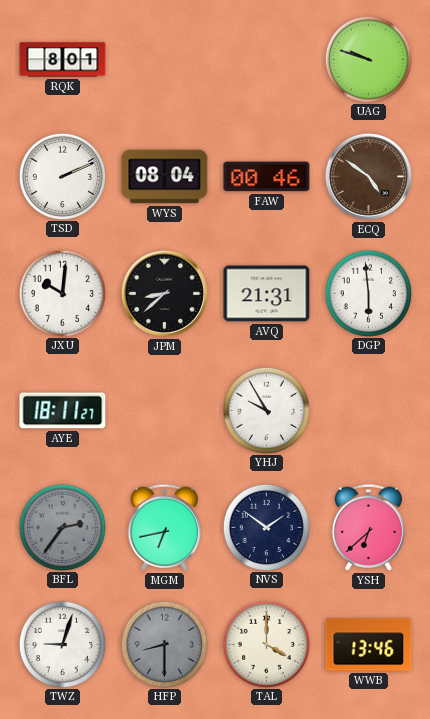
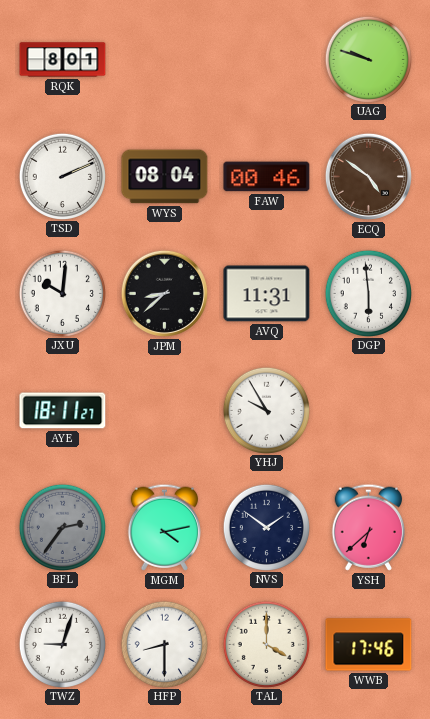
AVQ: 21:31 -> 11:31
MGM: 6:43 -> 4:13
HFP dial: grey -> white
WWB: 13:46 -> 17:46
